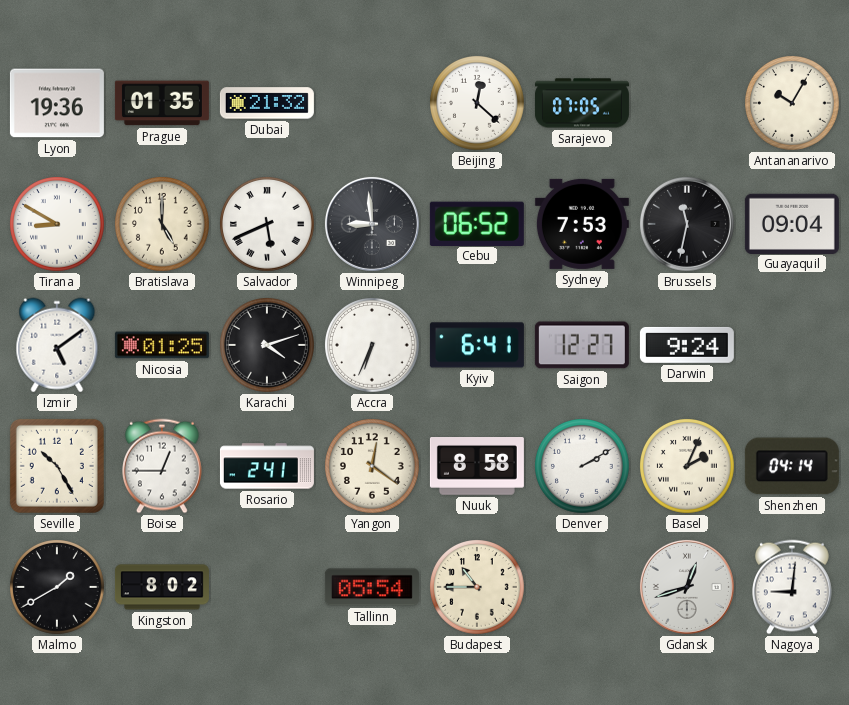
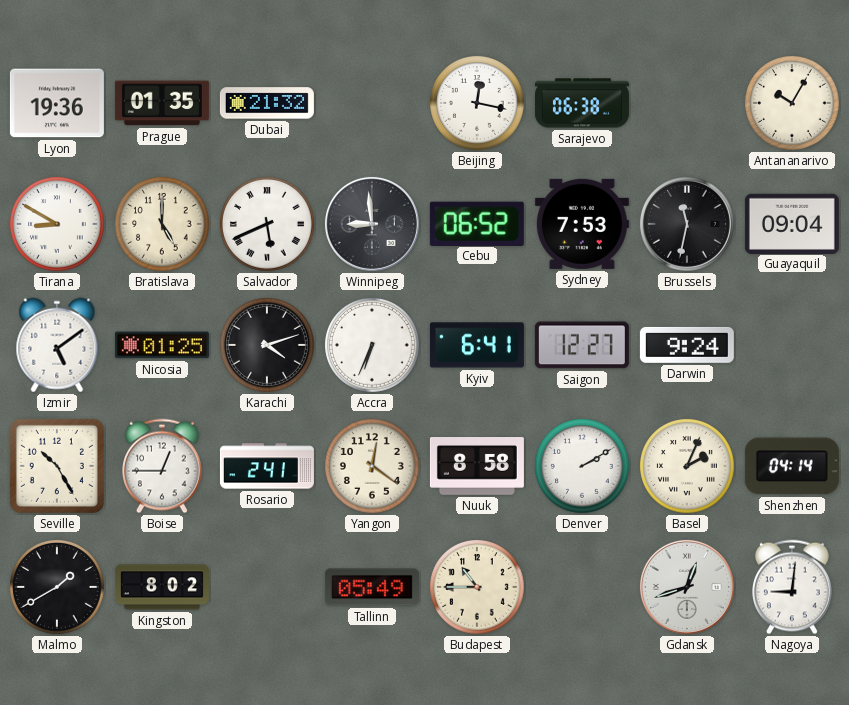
Beijing: 12:22 -> 12:17
Sarajevo: 07:05 -> 06:38
Tallinn: 05:54 -> 05:49
